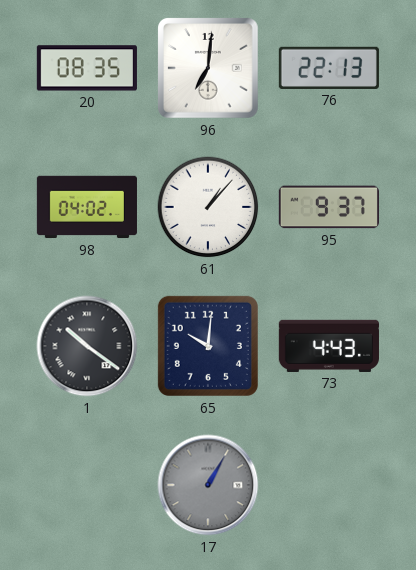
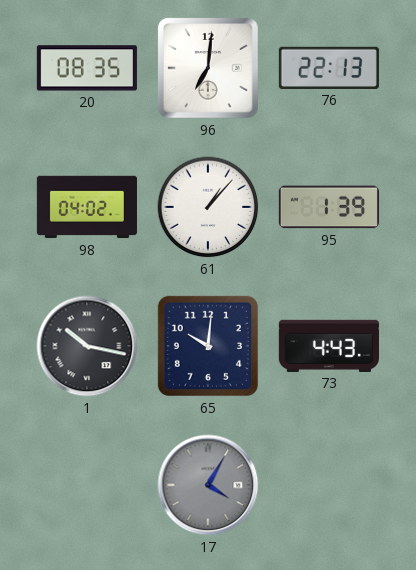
95: 9:37 -> 1:39
1: 10:21 -> 10:17
17: 1:05 -> 4:05
